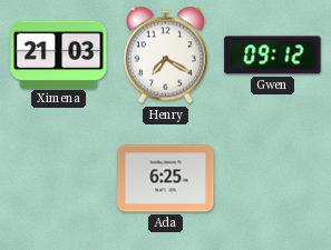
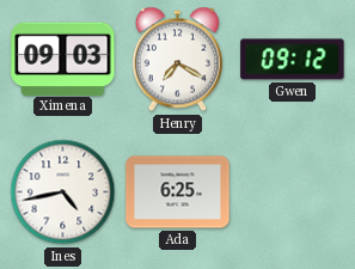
Ximena: 21:03 -> 09:03
Ines: none -> 4:43
